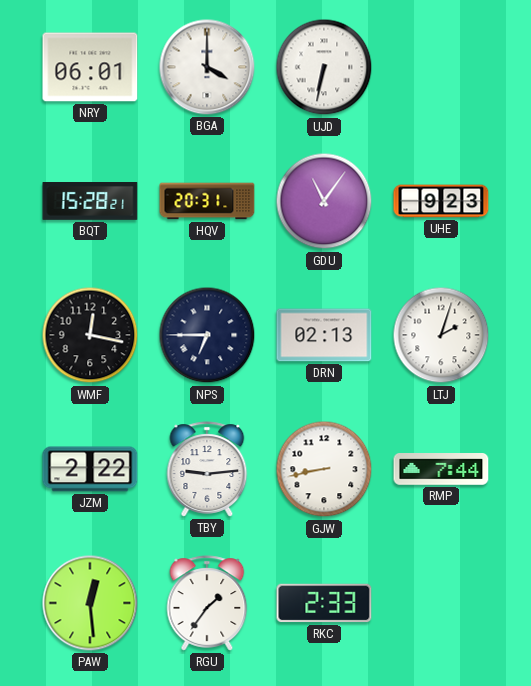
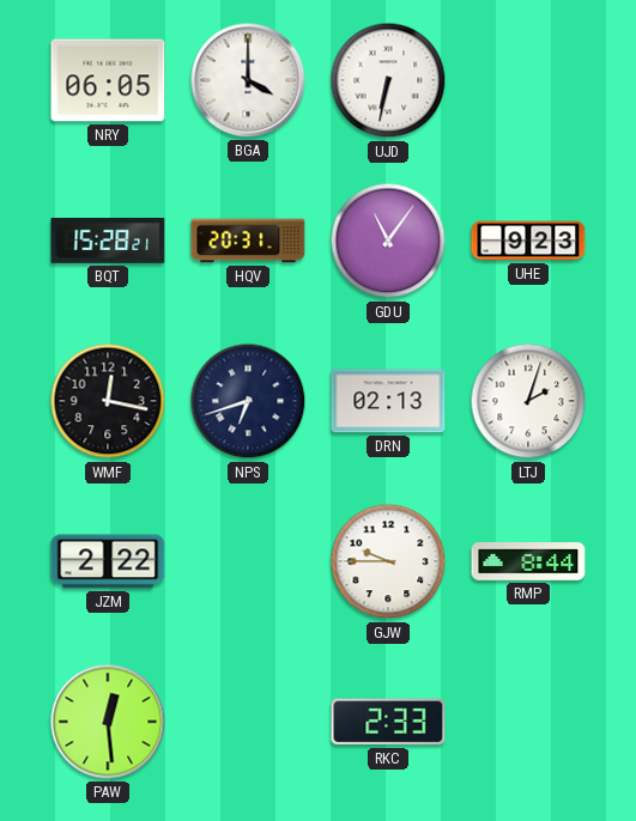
NRY: 06:01 -> 06:05
NPS: 6:45 -> 6:42
TBY: 9:14 -> none
GJW: 8:43 -> 9:45
RMP: 7:44 -> 8:44
RGU: 1:36 -> none
